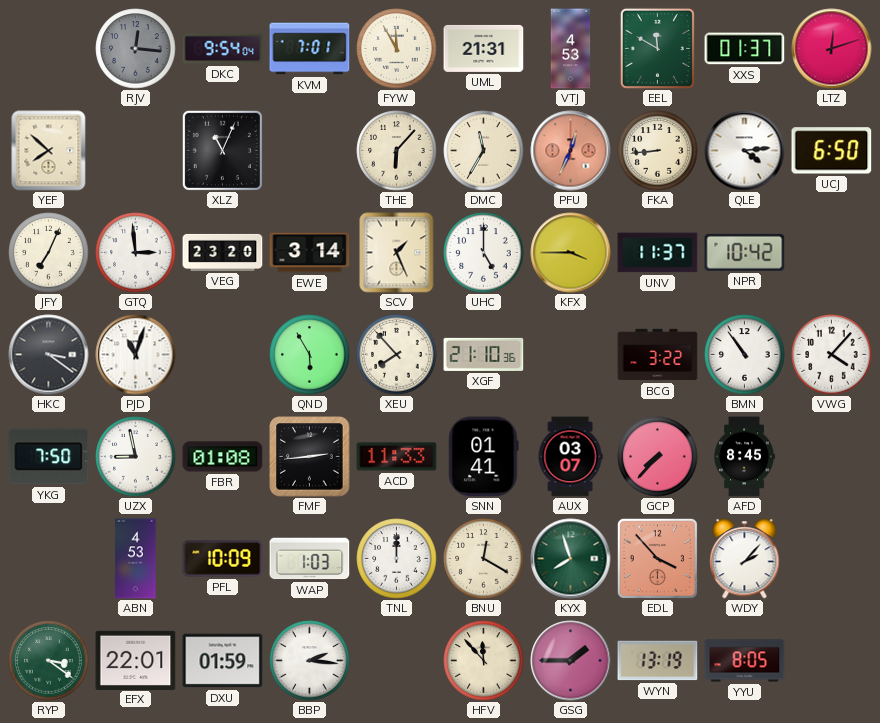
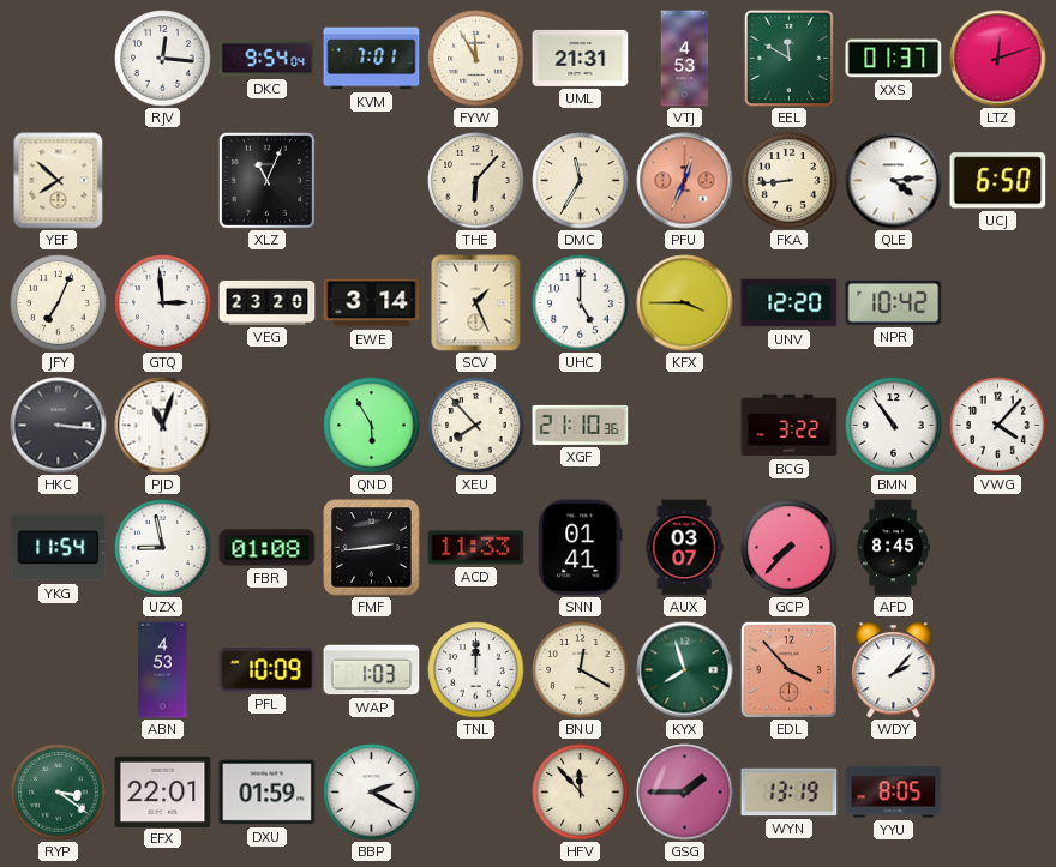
RJV dial: grey -> white
UNV: 11:37 -> 12:20
HKC: 3:21 -> 3:16
YKG: 7:50 -> 11:54
BBP: 2:16 -> 2:20
